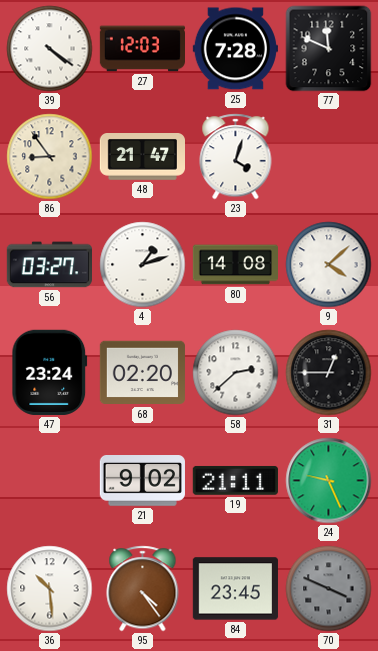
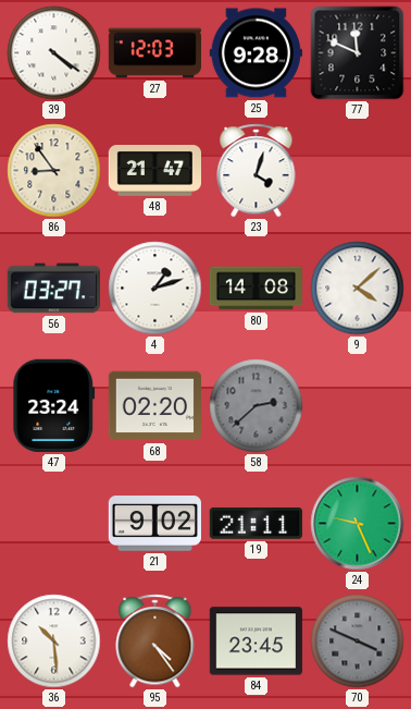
25: 7:28 -> 9:28
58 dial: white -> grey
31: 12:45 -> none
